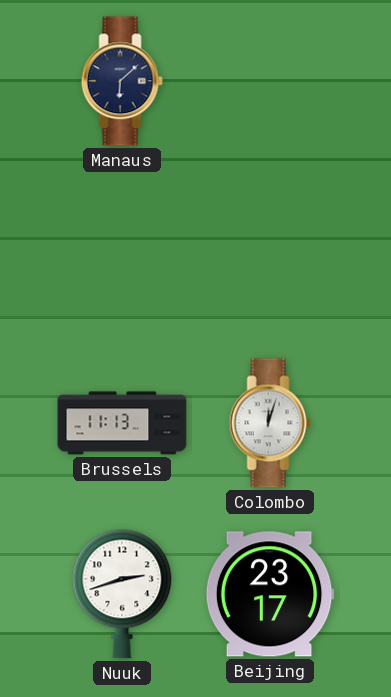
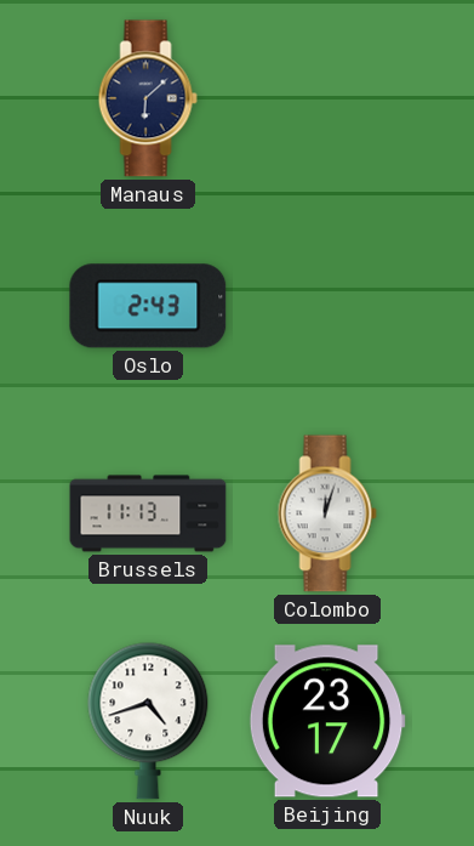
Oslo: none -> 2:43
Nuuk: 2:42 -> 4:42
